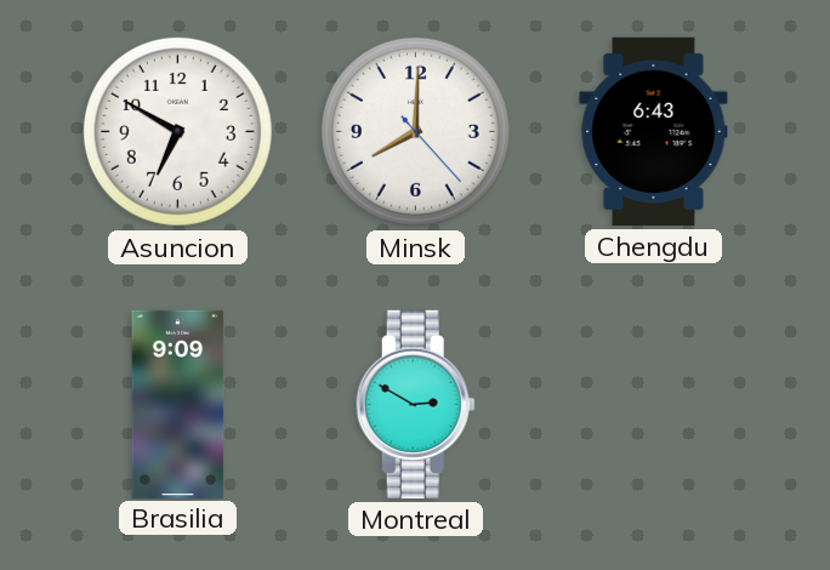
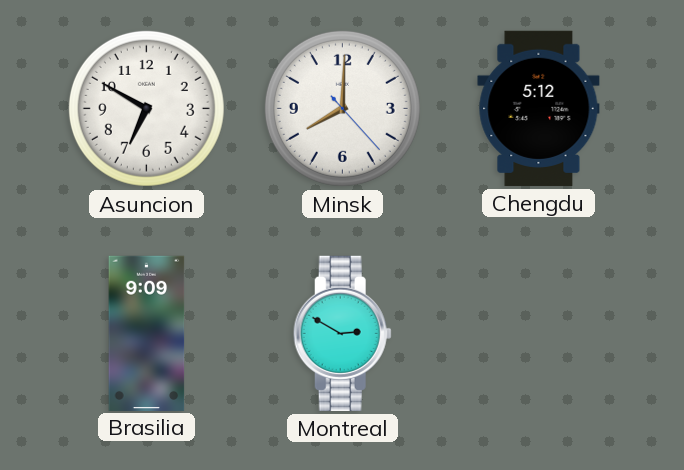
Chengdu: 6:43 -> 5:12
